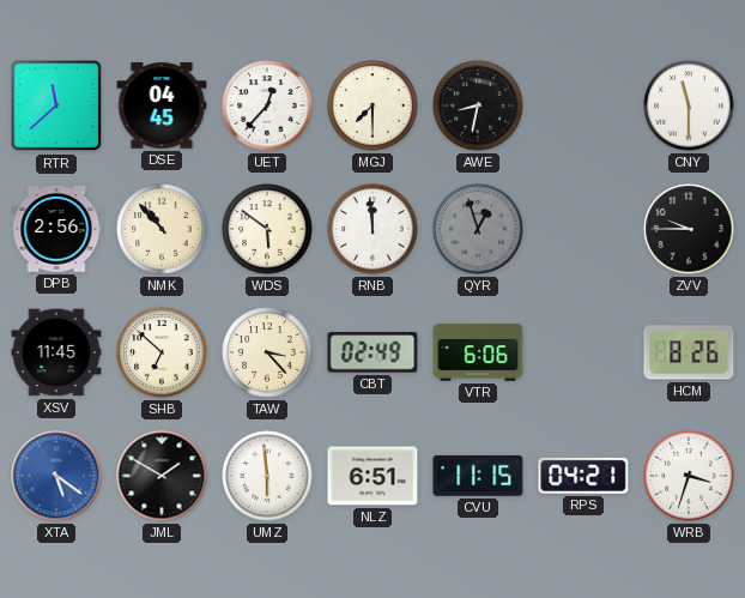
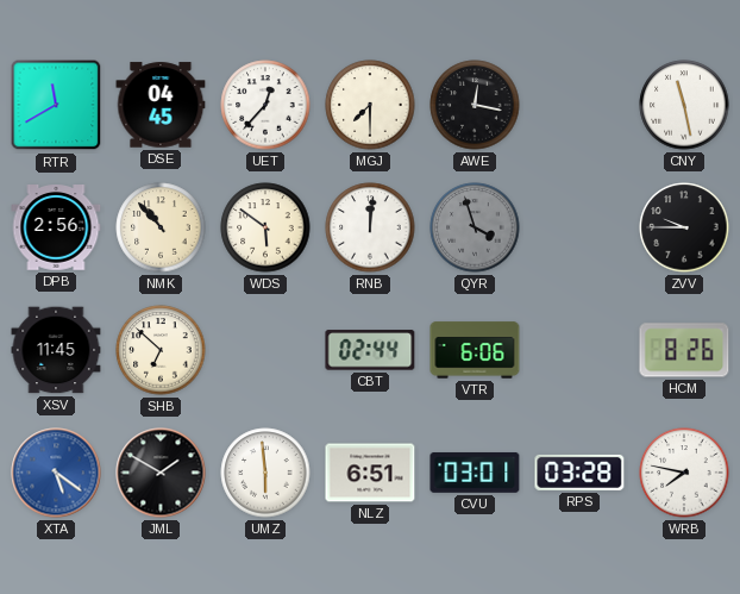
RTR: 11:38 -> 11:40
AWE: 8:32 -> 12:17
CNY: 11:30 -> 11:28
RNB: 11:59 -> 12:01
QYR: 12:57 -> 3:57
TAW: 3:23 -> none
CBT: 02:49 -> 02:44
CVU: 11:15 -> 03:01
RPS: 04:21 -> 03:28
WRB: 3:33 -> 7:47
